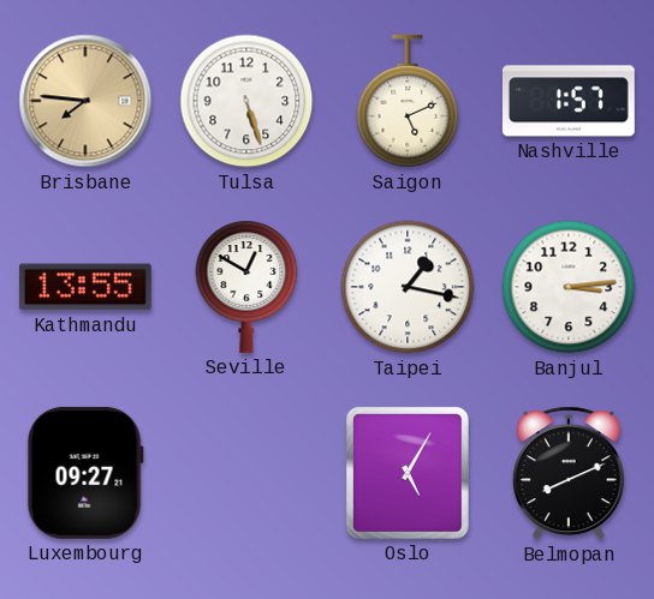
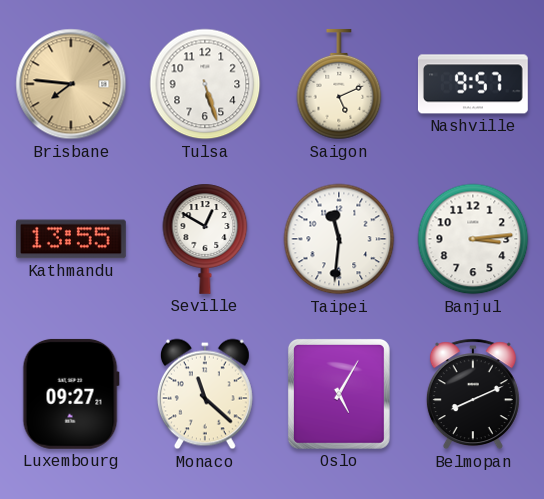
Nashville: 1:57 -> 9:57
Taipei: 1:17 -> 11:31
Monaco: none -> 11:22
